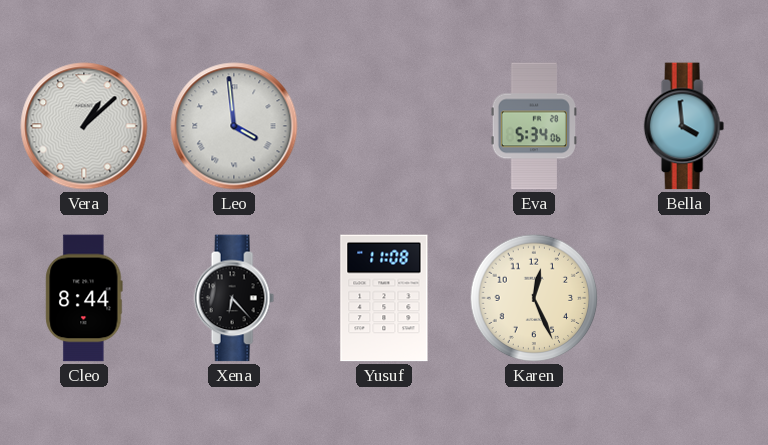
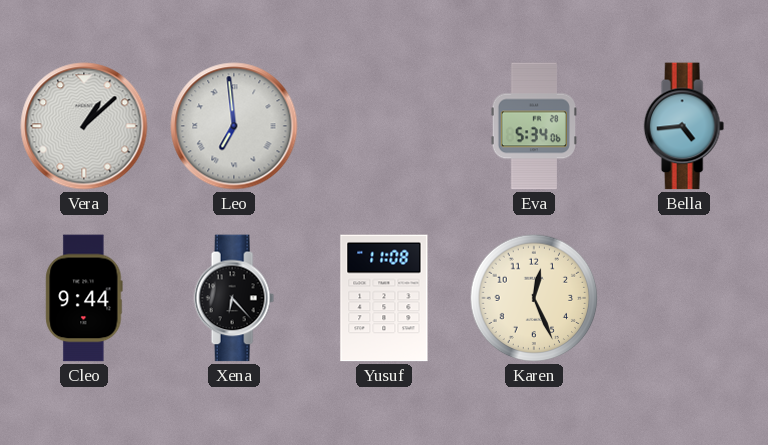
Leo: 3:59 -> 6:59
Bella: 3:59 -> 4:44
Cleo: 8:44 -> 9:44
